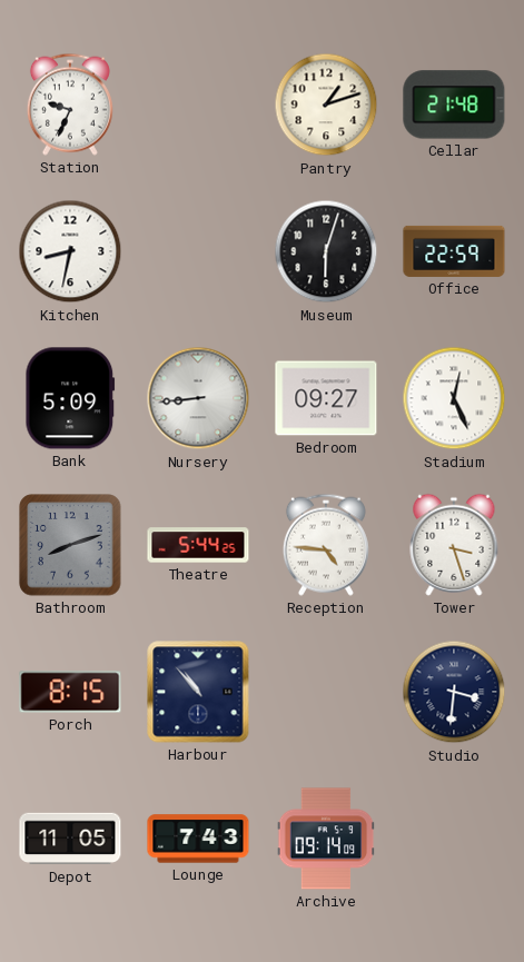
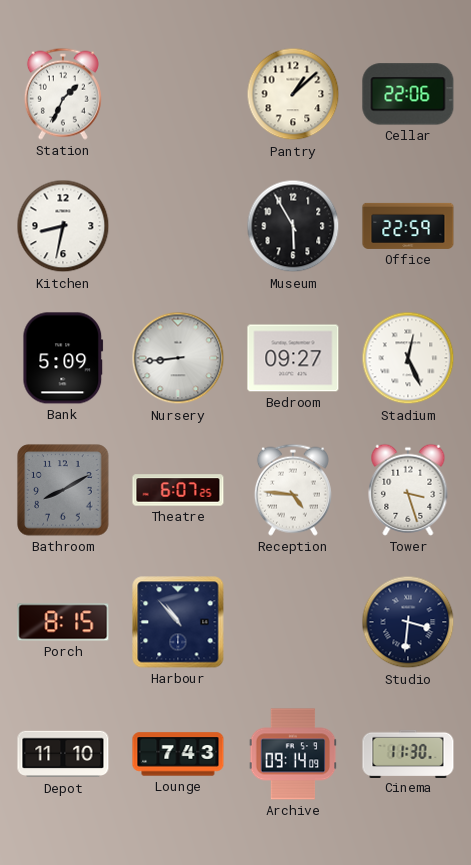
Station: 9:34 -> 1:34
Pantry: 1:12 -> 1:08
Cellar: 21:48 -> 22:06
Museum: 6:03 -> 5:55
Bathroom: 8:12 -> 8:10
Theatre: 5:44 -> 6:07
Depot: 11:05 -> 11:10
Cinema: none -> 11:30
